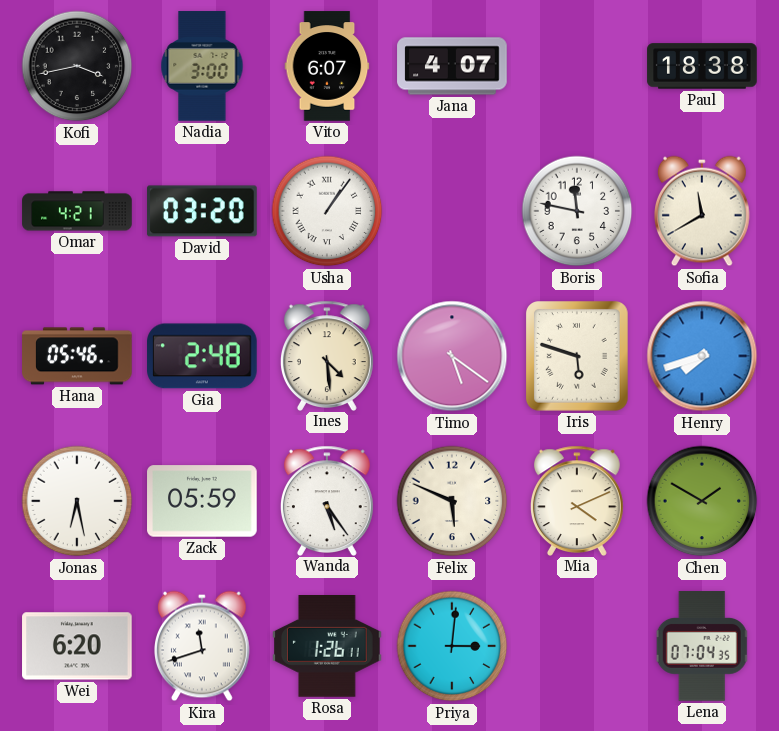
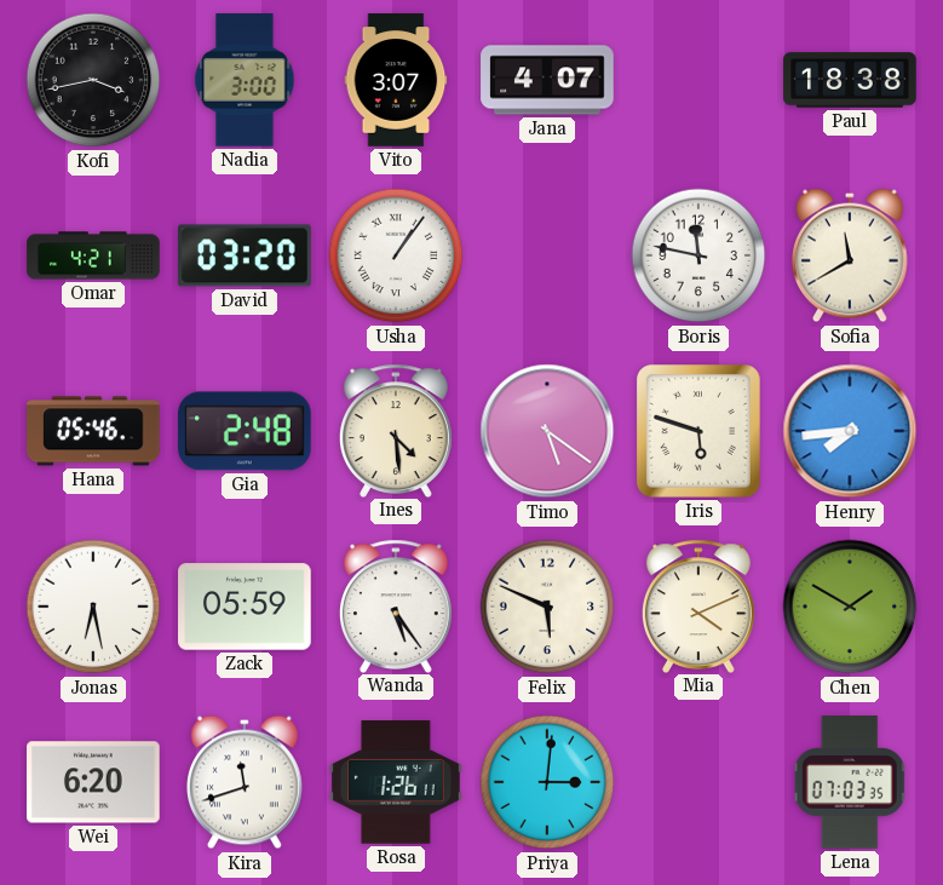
Vito: 6:07 -> 3:07
Henry: 7:42 -> 7:44
Lena: 07:04 -> 07:03
